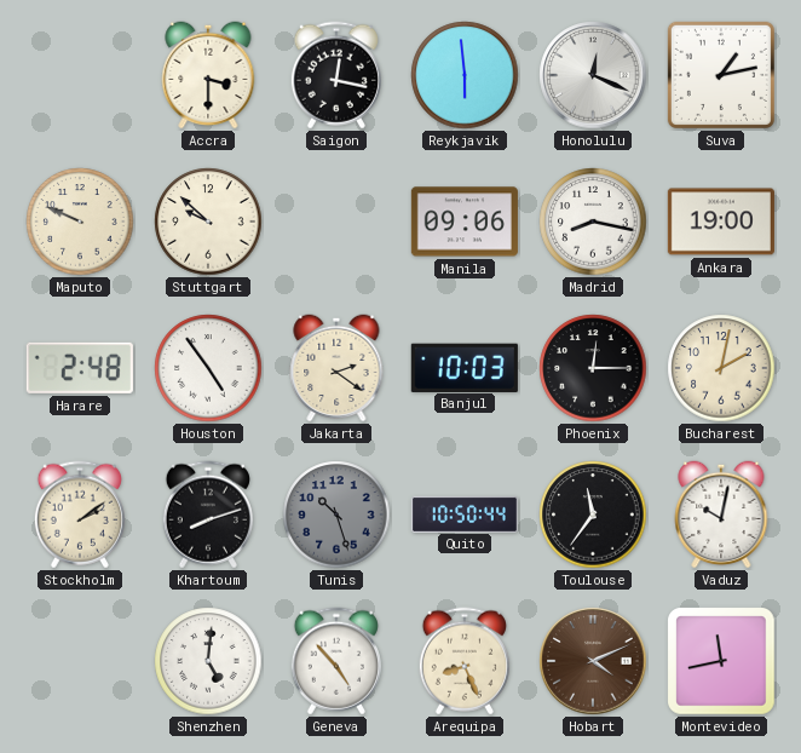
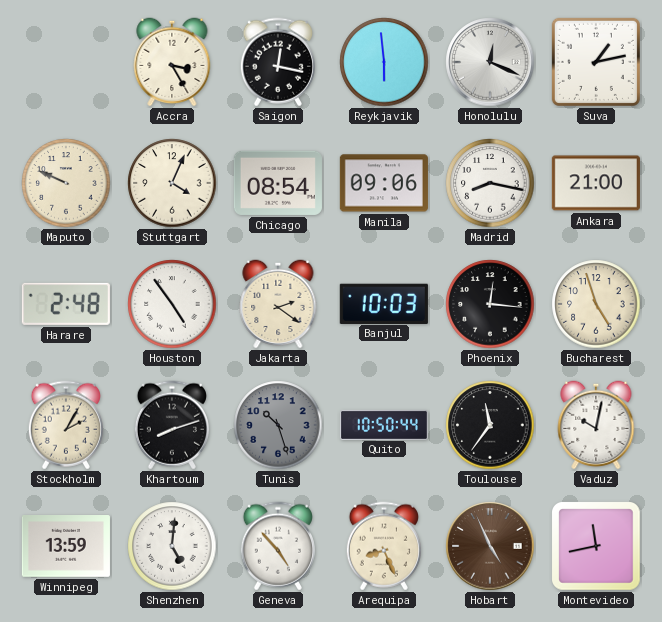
Accra: 3:30 -> 3:25
Stuttgart: 9:52 -> 4:04
Chicago: none -> 08:54
Ankara: 19:00 -> 21:00
Phoenix: 12:15 -> 12:16
Bucharest: 2:02 -> 4:57
Stockholm: 2:09 -> 2:05
Winnipeg: none -> 13:59
Hobart: 4:11 -> 4:56
